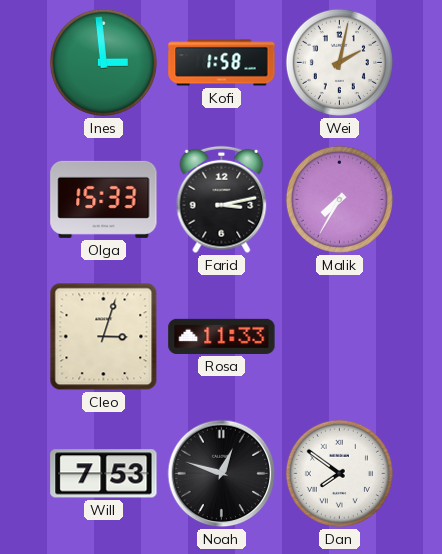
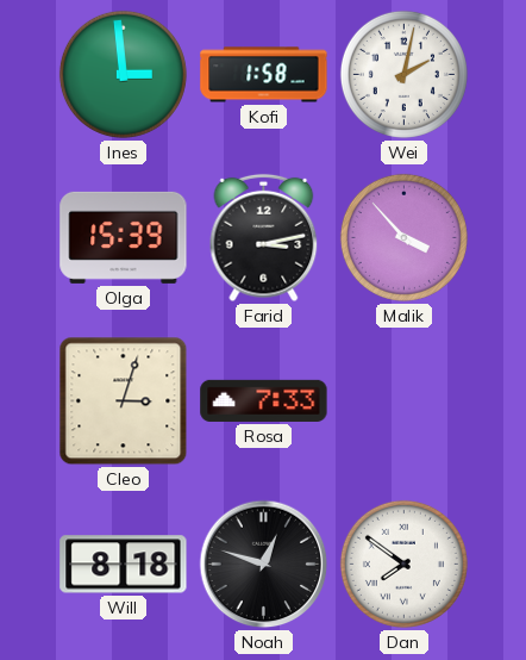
Olga: 15:33 -> 15:39
Malik: 7:35 -> 3:53
Rosa: 11:33 -> 7:33
Will: 7:53 -> 8:18
